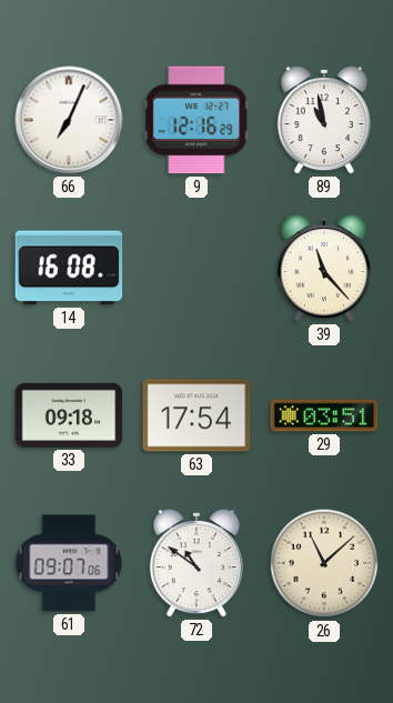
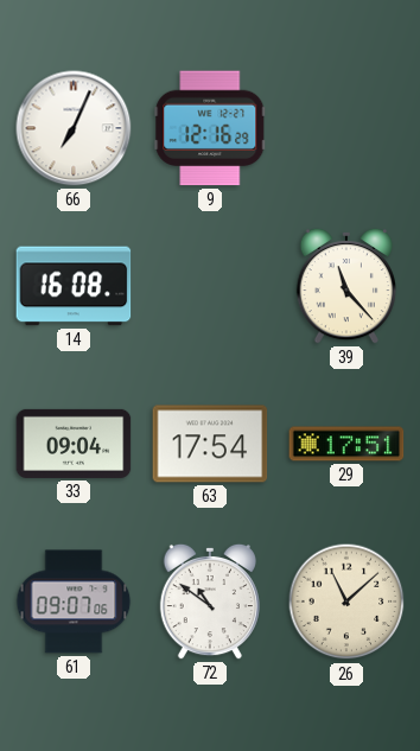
89: 10:58 -> none
33: 09:18 -> 09:04
29: 03:51 -> 17:51
